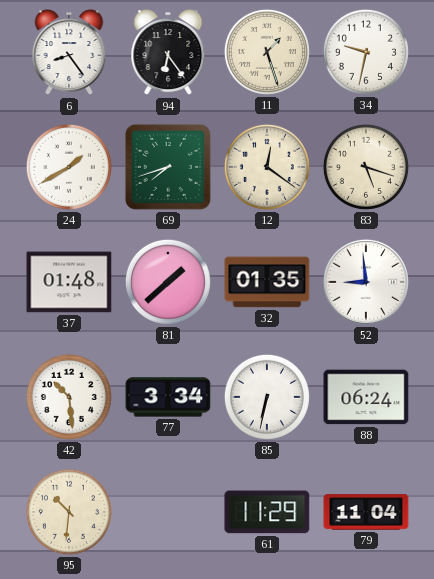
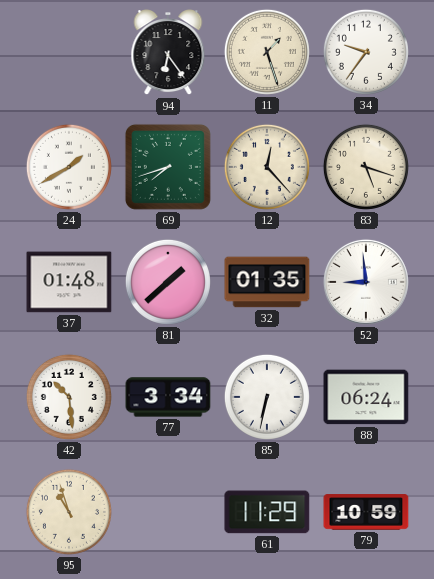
6: 8:24 -> none
34: 9:32 -> 9:36
12: 12:21 -> 12:23
95: 10:31 -> 10:57
79: 11:04 -> 10:59
